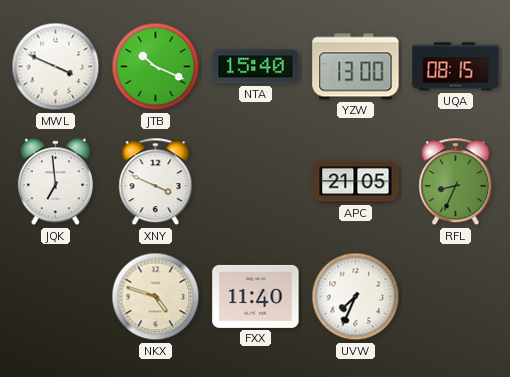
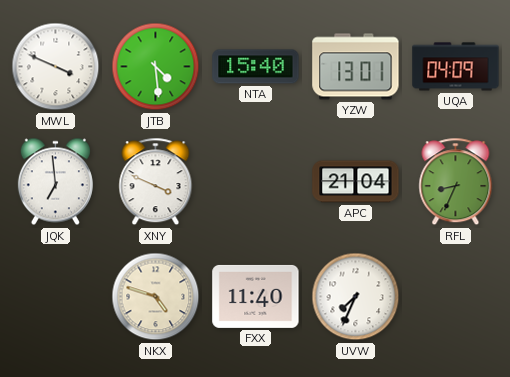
JTB: 10:19 -> 4:29
YZW: 13:00 -> 13:01
UQA: 08:15 -> 04:09
APC: 21:05 -> 21:04
